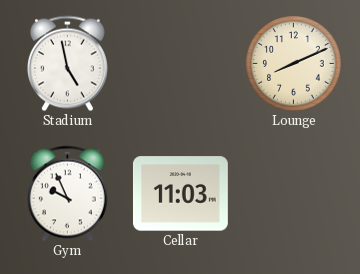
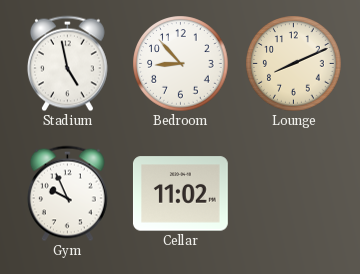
Bedroom: none -> 8:53
Cellar: 11:03 -> 11:02
